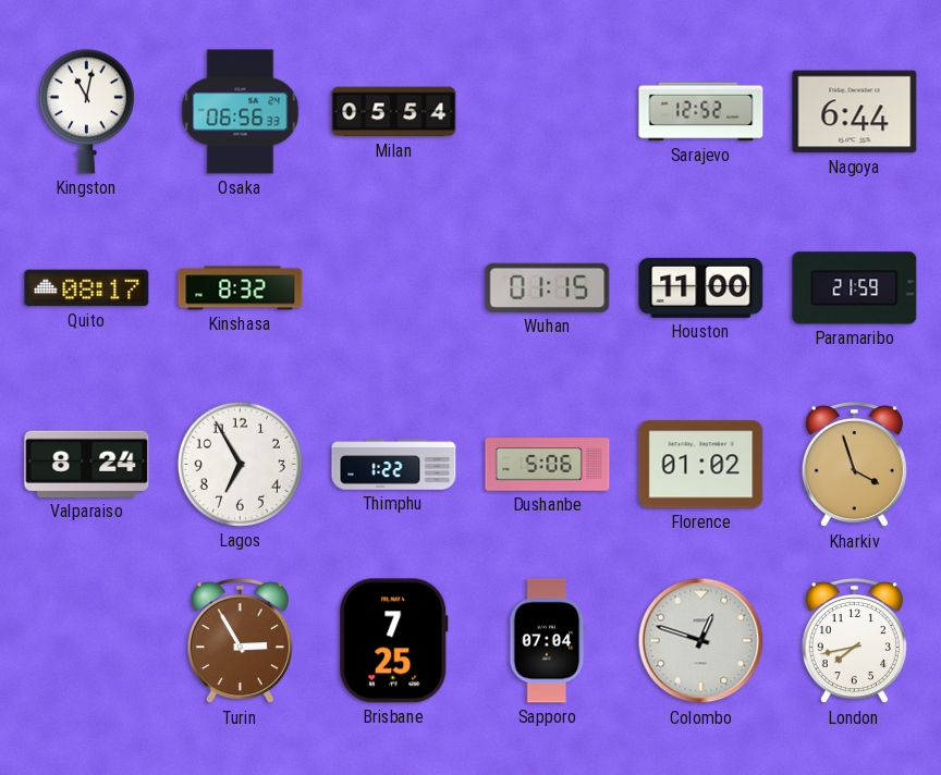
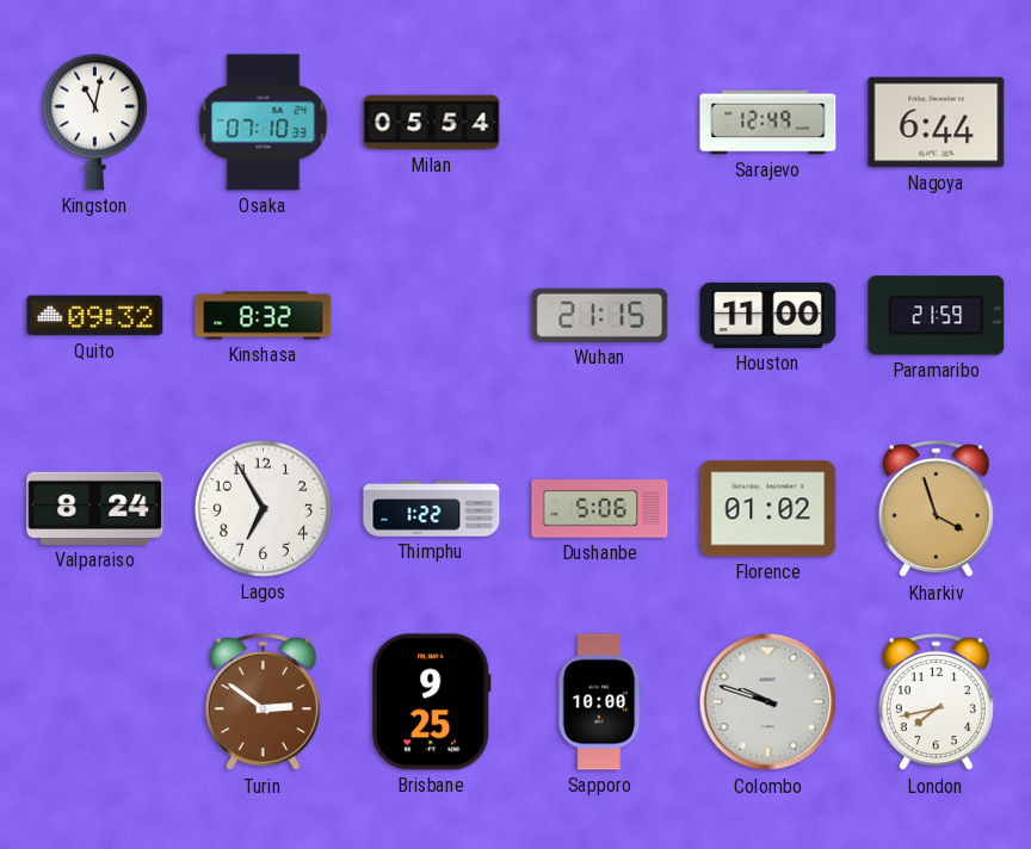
Osaka: 06:56 -> 07:10
Sarajevo: 12:52 -> 12:49
Quito: 08:17 -> 09:32
Wuhan: 01:15 -> 21:15
Turin: 2:55 -> 2:51
Brisbane: 7:25 -> 9:25
Sapporo: 07:04 -> 10:00
Colombo: 12:48 -> 9:48
